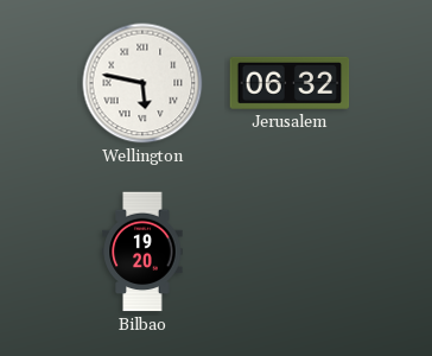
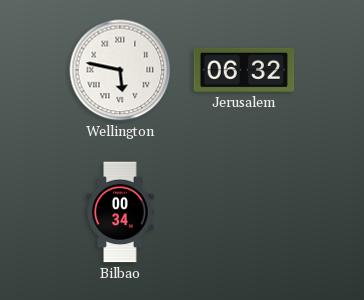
Bilbao: 19:20 -> 00:34
